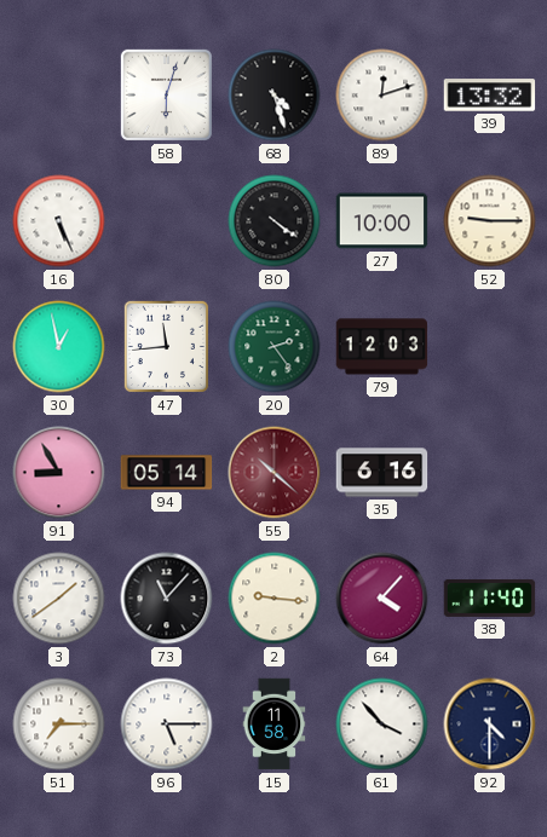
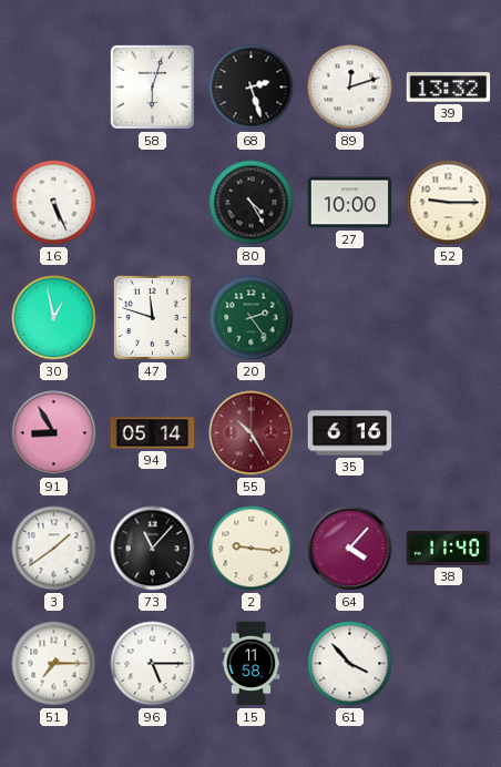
68: 4:27 -> 2:27
80: 4:21 -> 4:25
47: 11:44 -> 11:48
79: 12:03 -> none
55: 10:22 -> 10:25
92: 4:30 -> none
